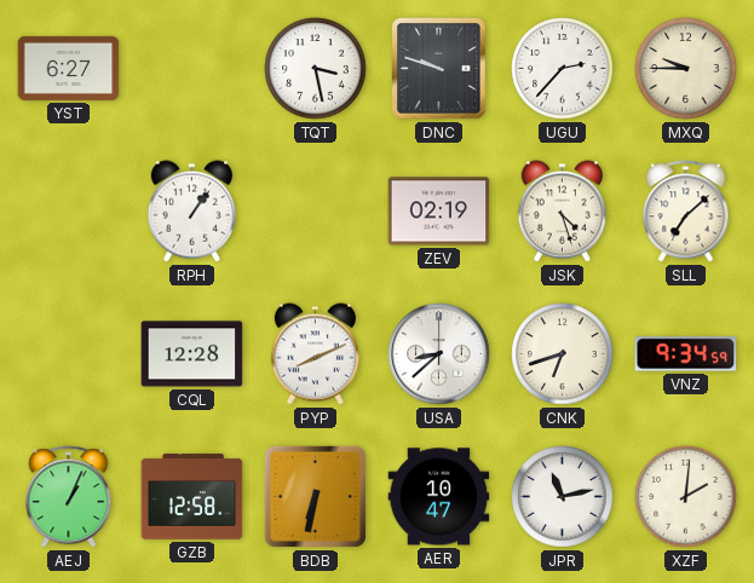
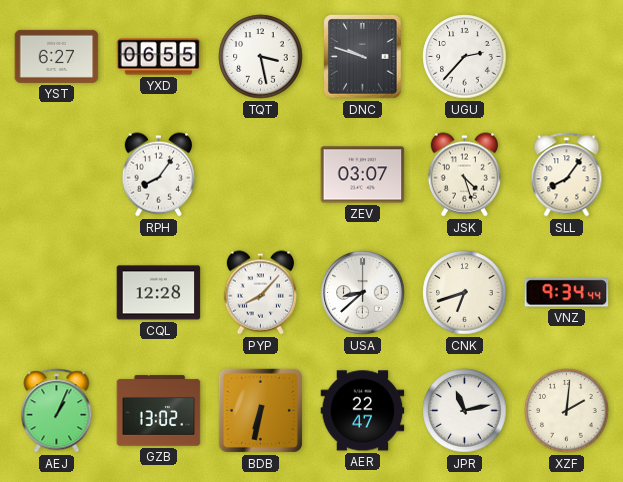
YXD: none -> 06:55
MXQ: 9:45 -> none
RPH: 1:06 -> 8:06
ZEV: 02:19 -> 03:07
SLL: 7:08 -> 8:06
PYP: 8:11 -> 8:07
VNZ: 9:34:59 -> 9:34:44
GZB: 12:58 -> 13:02
AER: 10:47 -> 22:47
